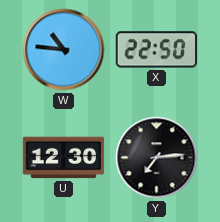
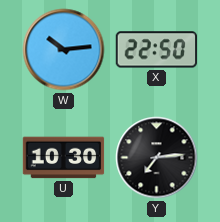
W: 10:46 -> 10:14
U: 12:30 -> 10:30
